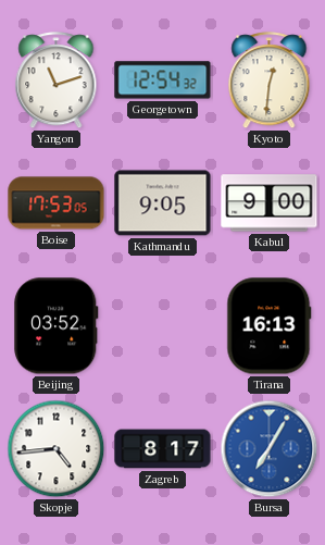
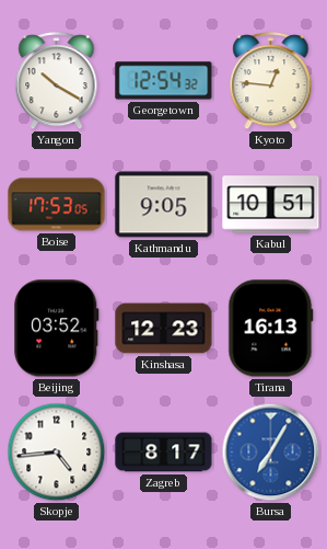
Yangon: 11:12 -> 10:20
Kyoto: 12:31 -> 12:46
Kabul: 9:00 -> 10:51
Kinshasa: none -> 12:23
